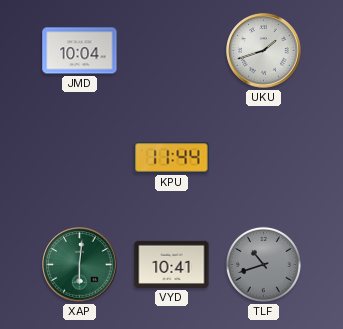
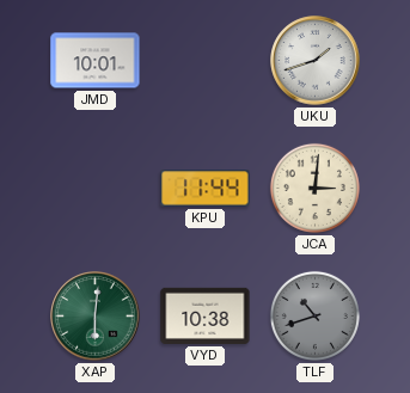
JMD: 10:04 -> 10:01
JCA: none -> 3:01
VYD: 10:41 -> 10:38
